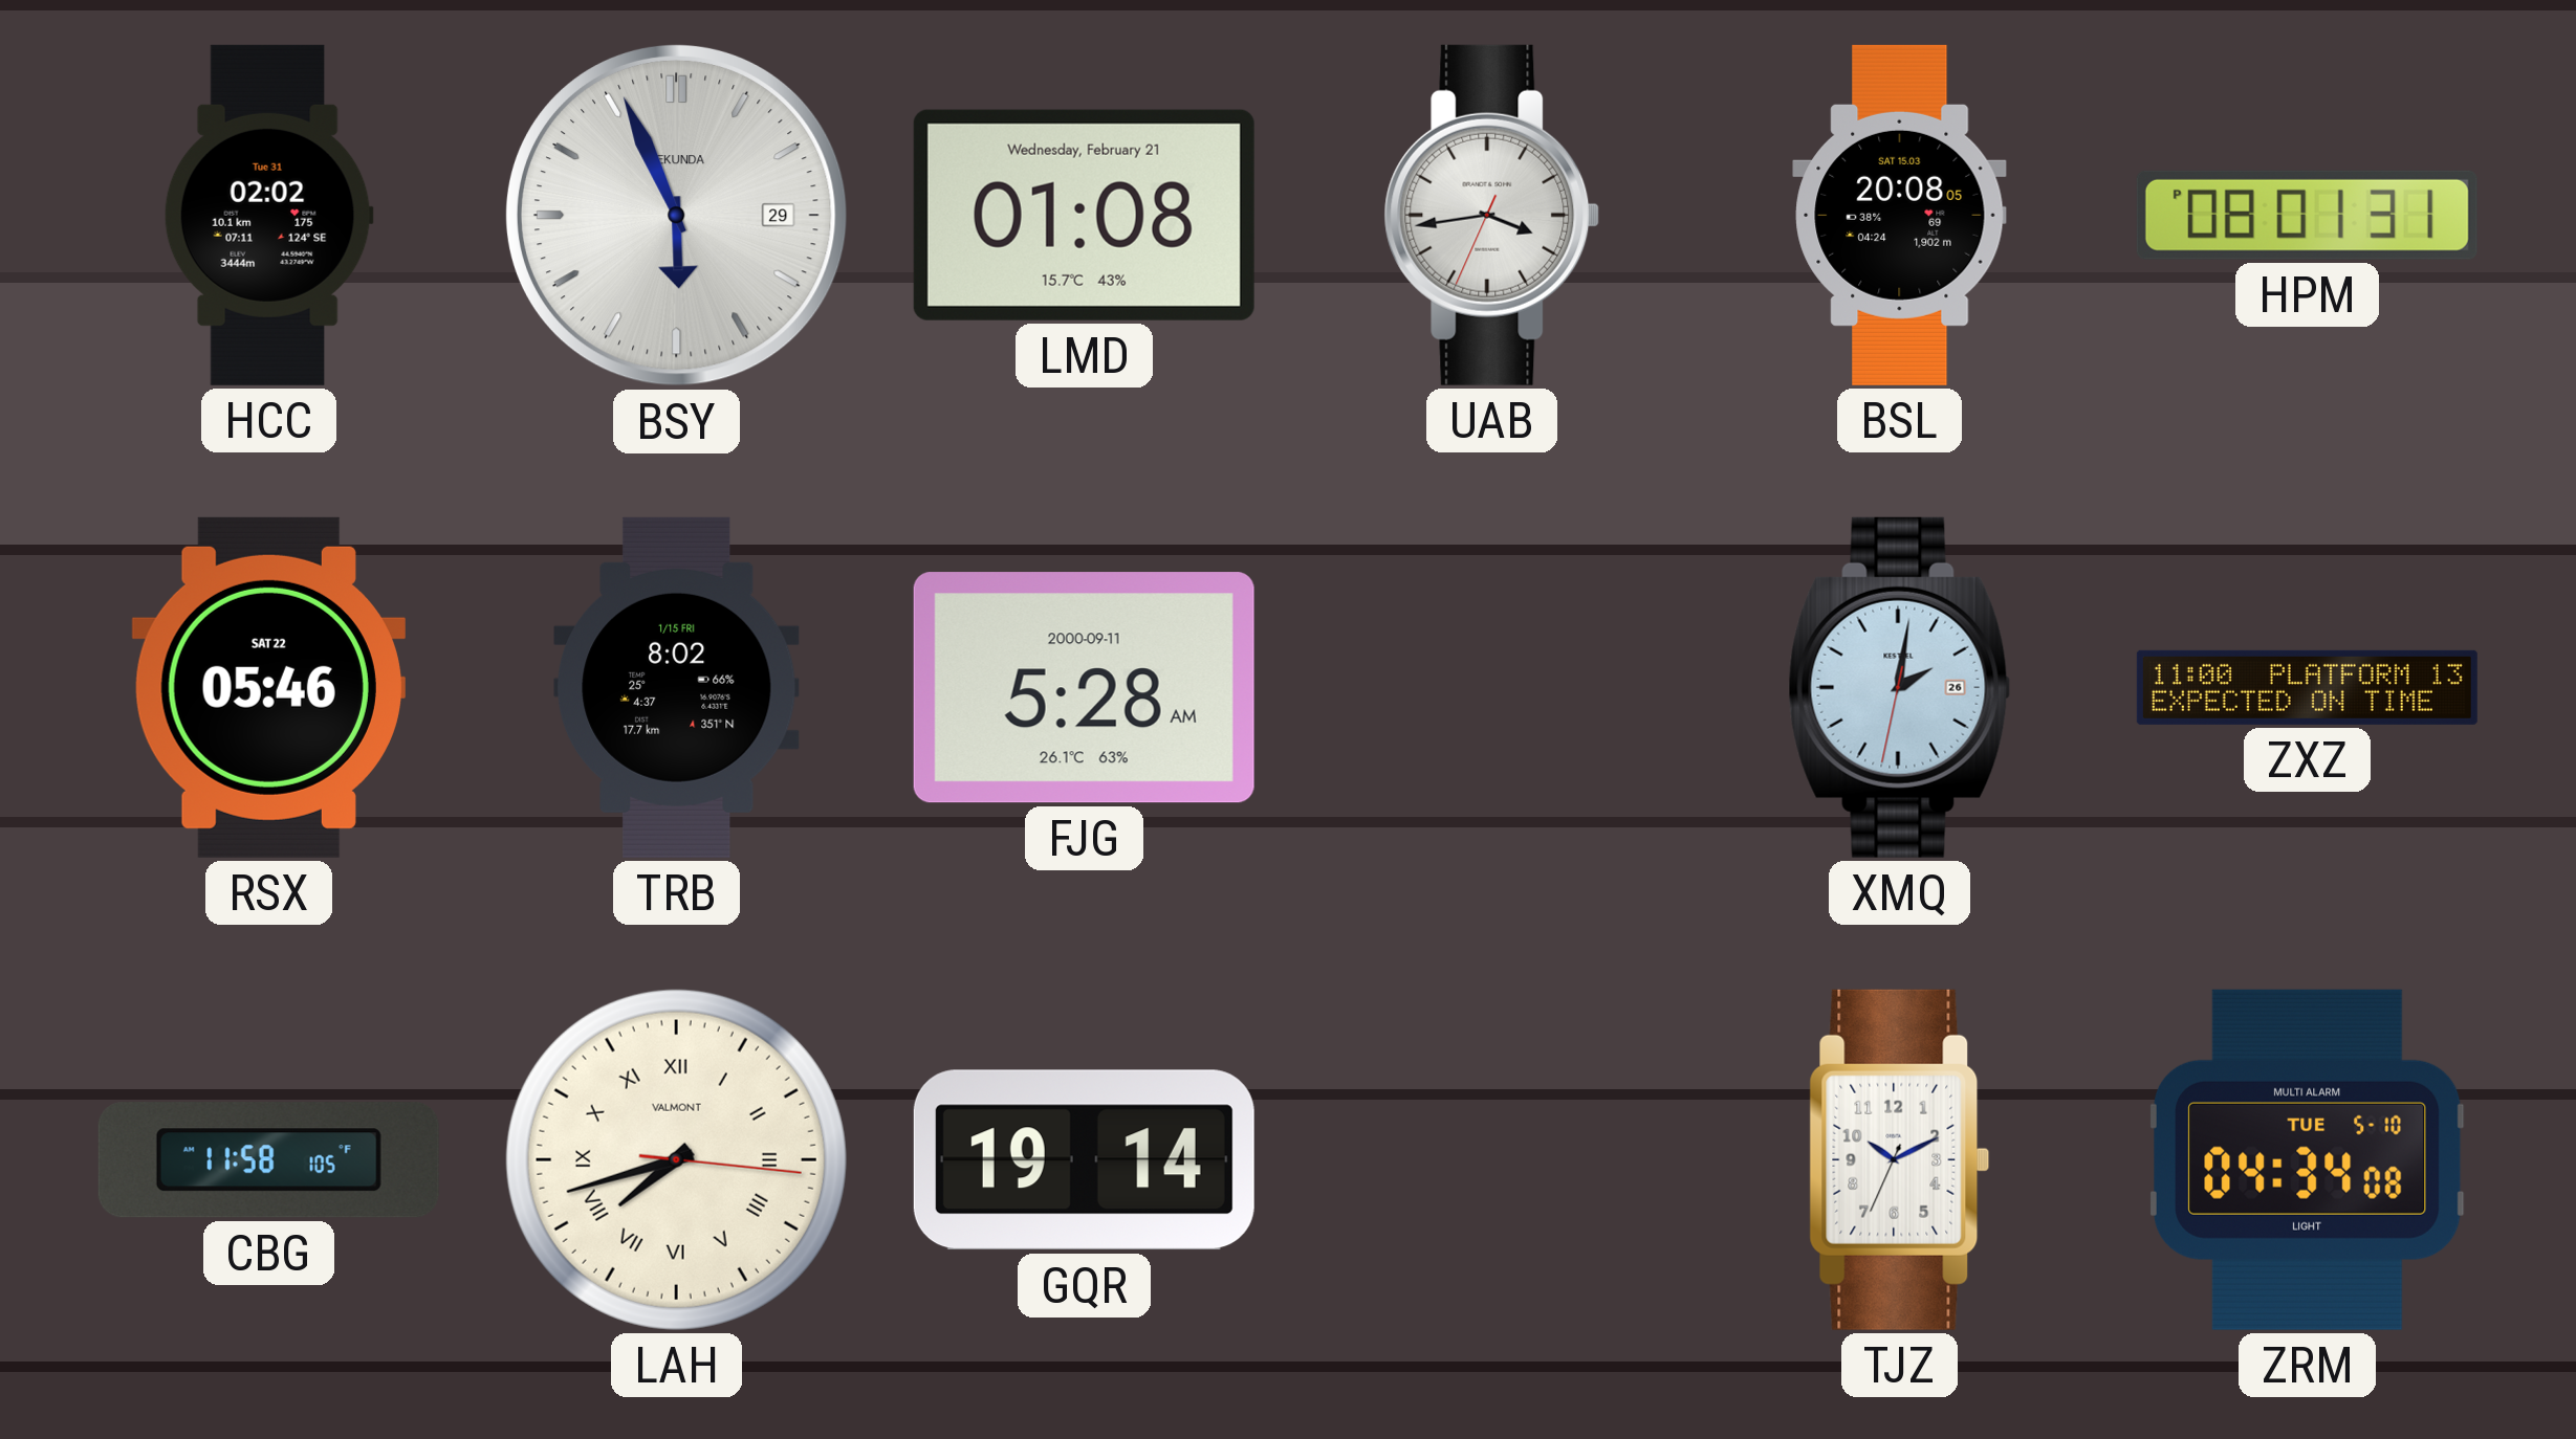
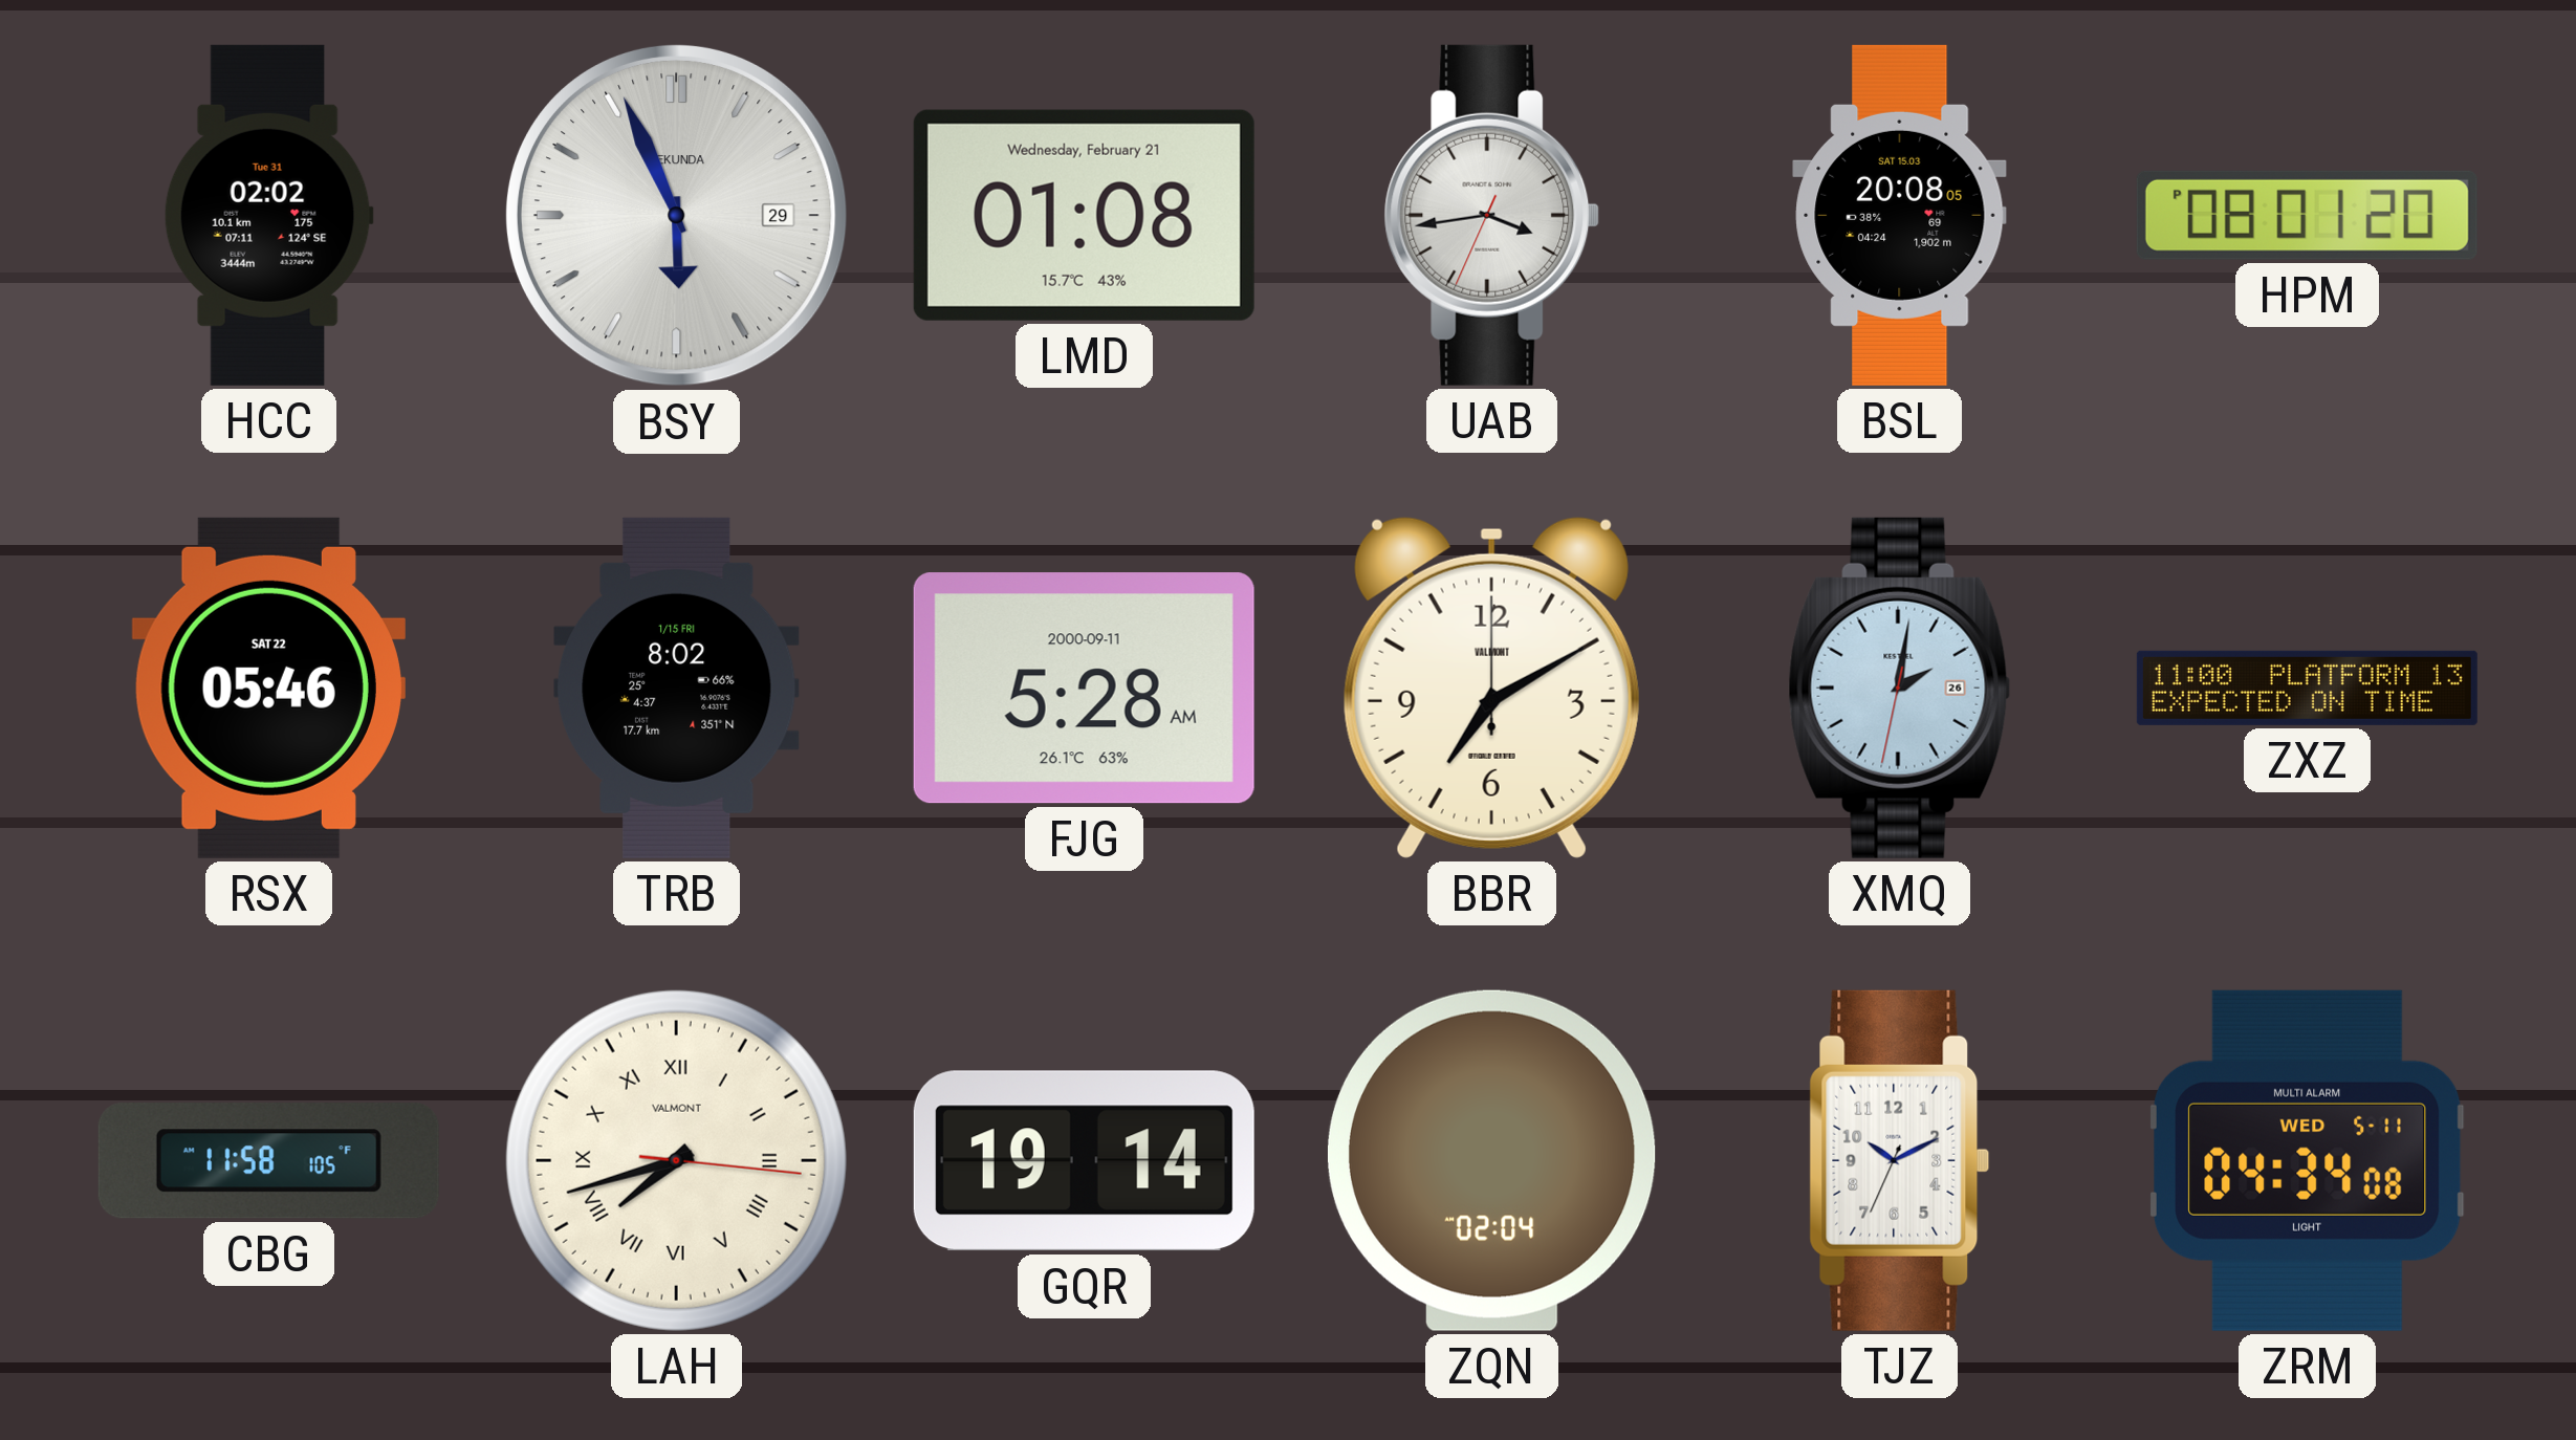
HPM: 08:01:31 PM -> 08:01:20 PM
BBR: none -> 7:10
ZQN: none -> 02:04
ZRM date: TUE 5-10 -> WED 5-11
